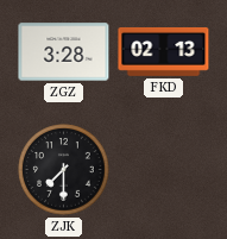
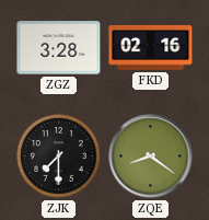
FKD: 02:13 -> 02:16
ZQE: none -> 8:21
